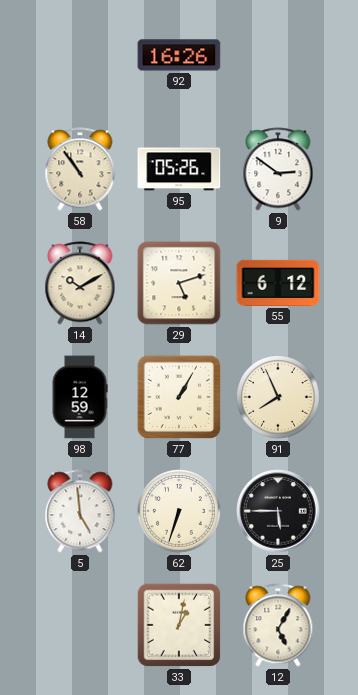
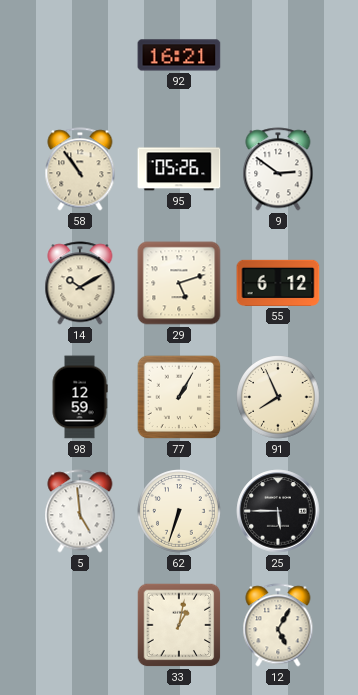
92: 16:26 -> 16:21
